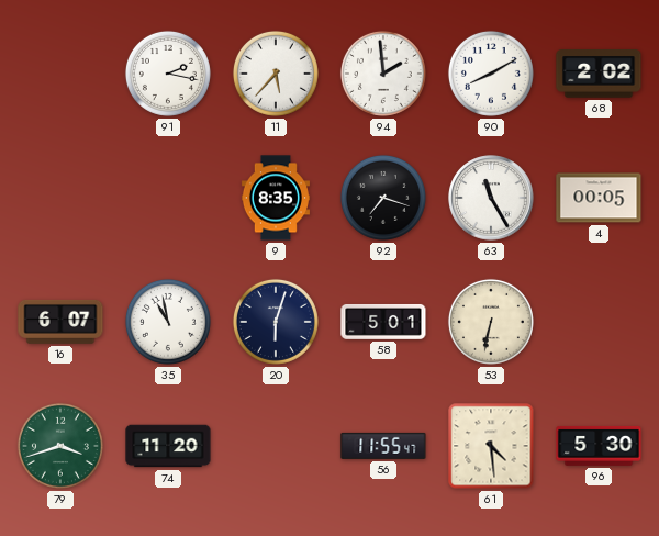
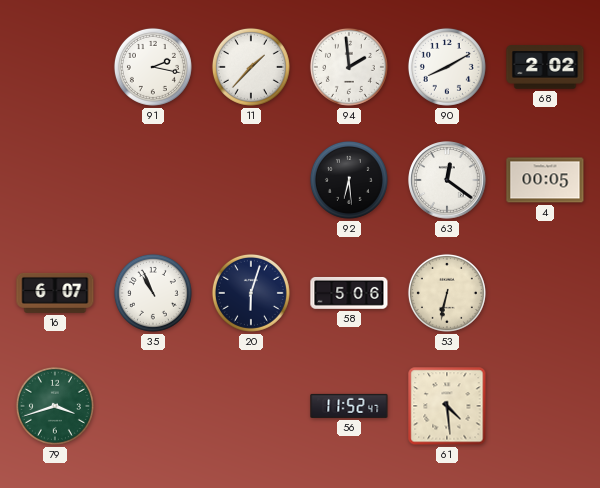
11: 5:37 -> 1:37
9: 8:35 -> none
92: 7:18 -> 6:29
63: 11:25 -> 12:21
35: 10:58 -> 10:56
58: 5:01 -> 5:06
74: 11:20 -> none
56: 11:55 -> 11:52
96: 5:30 -> none
